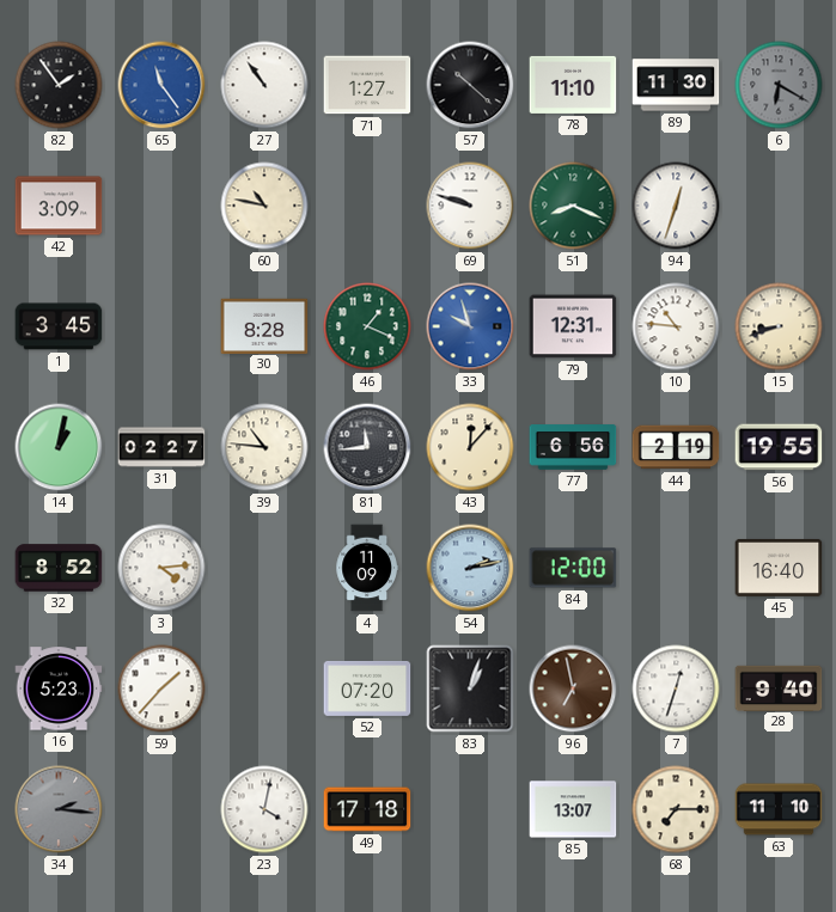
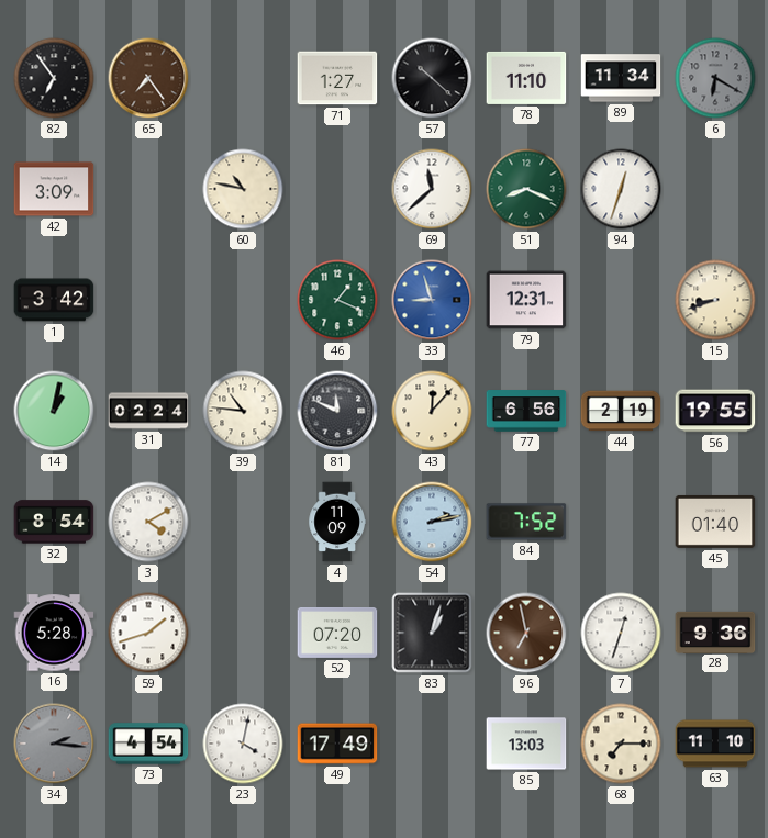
82: 1:54 -> 6:54
65: 11:24 -> 7:24
65 dial: blue -> brown
27: 10:54 -> none
89: 11:30 -> 11:34
69: 9:48 -> 11:38
1: 3:45 -> 3:42
30: 8:28 -> none
33: 9:57 -> 8:57
10: 10:46 -> none
31: 02:27 -> 02:24
81: 11:44 -> 11:49
32: 8:52 -> 8:54
3: 4:14 -> 4:10
84: 12:00 -> 7:52
45: 16:40 -> 01:40
16: 5:23 -> 5:28
59: 1:37 -> 1:42
28: 9:40 -> 9:36
73: none -> 4:54
49: 17:18 -> 17:49
85: 13:07 -> 13:03
